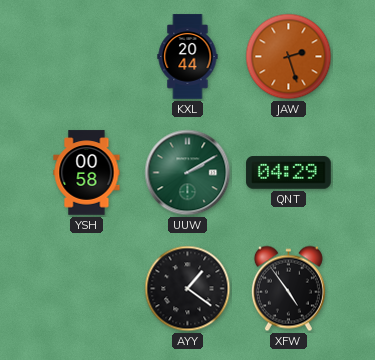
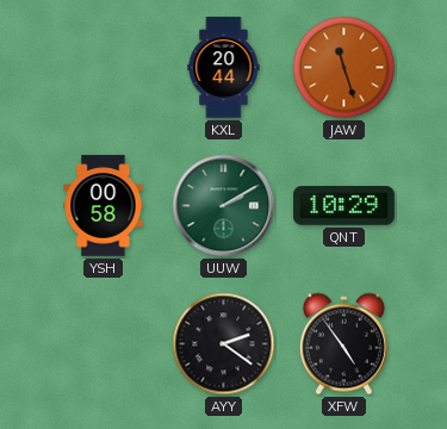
JAW: 2:27 -> 11:27
QNT: 04:29 -> 10:29
AYY: 1:21 -> 2:21
